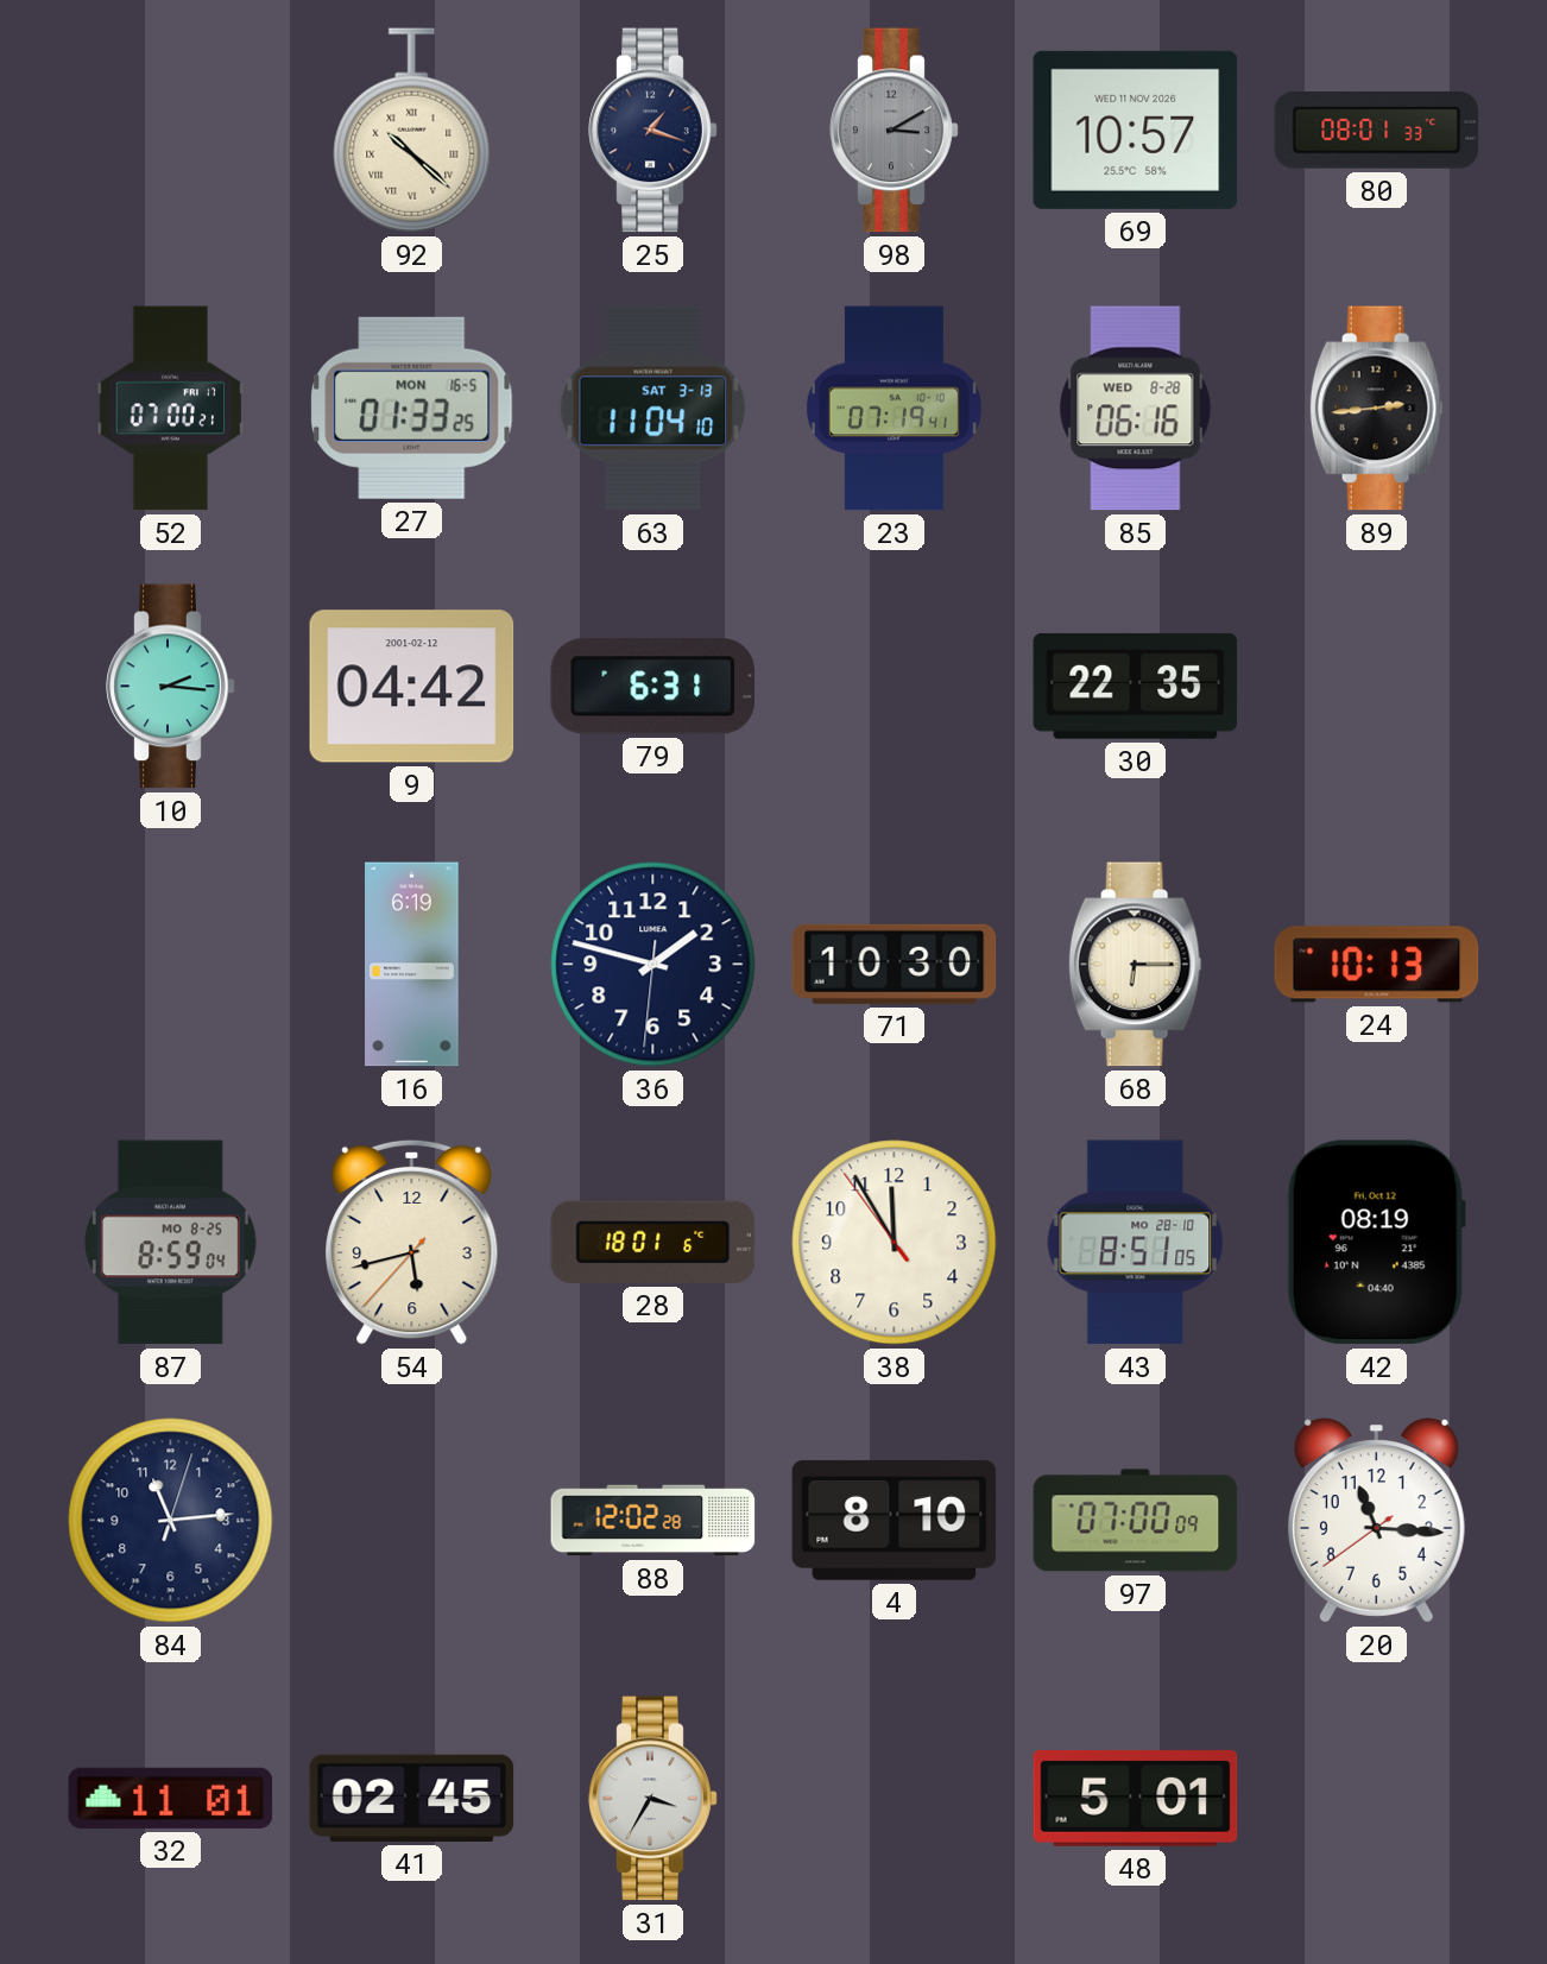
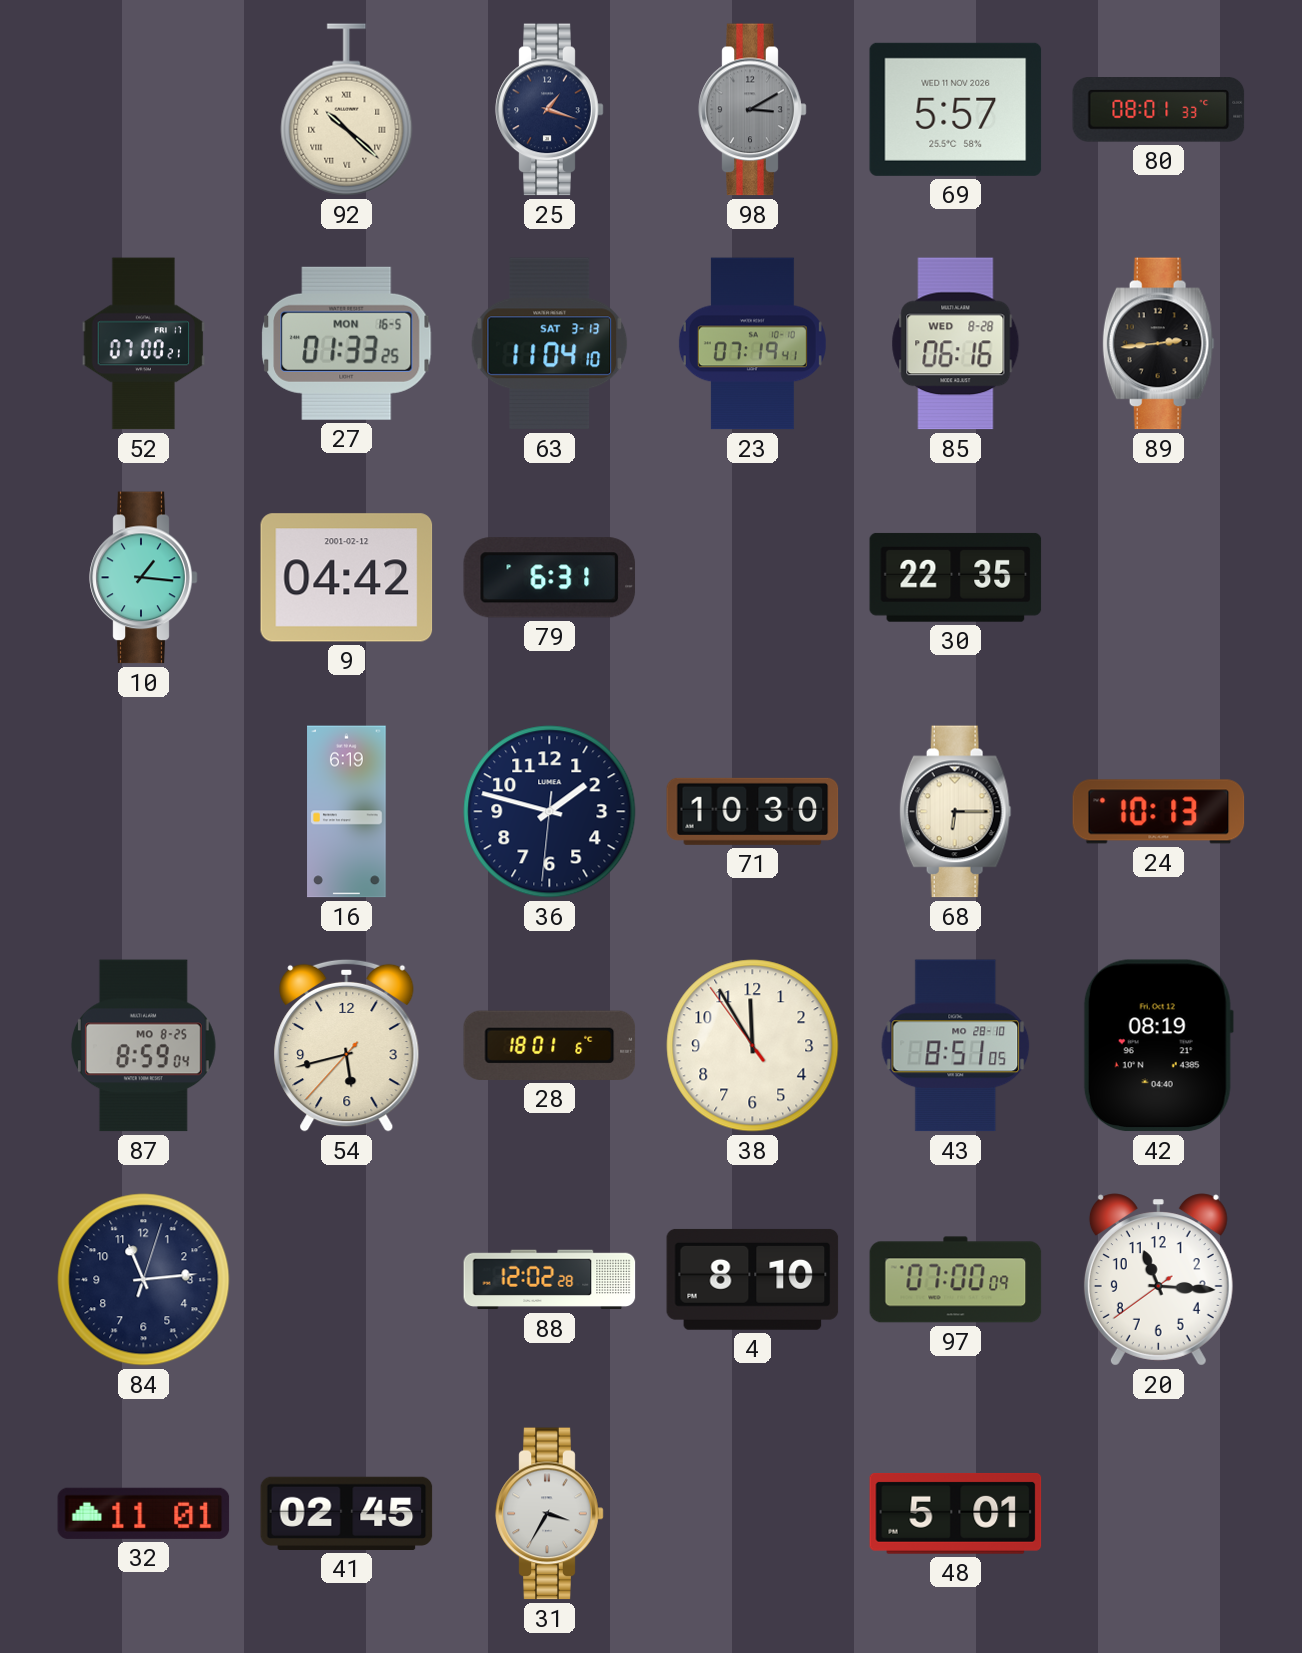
69: 10:57 -> 5:57
10: 2:16 -> 1:16
